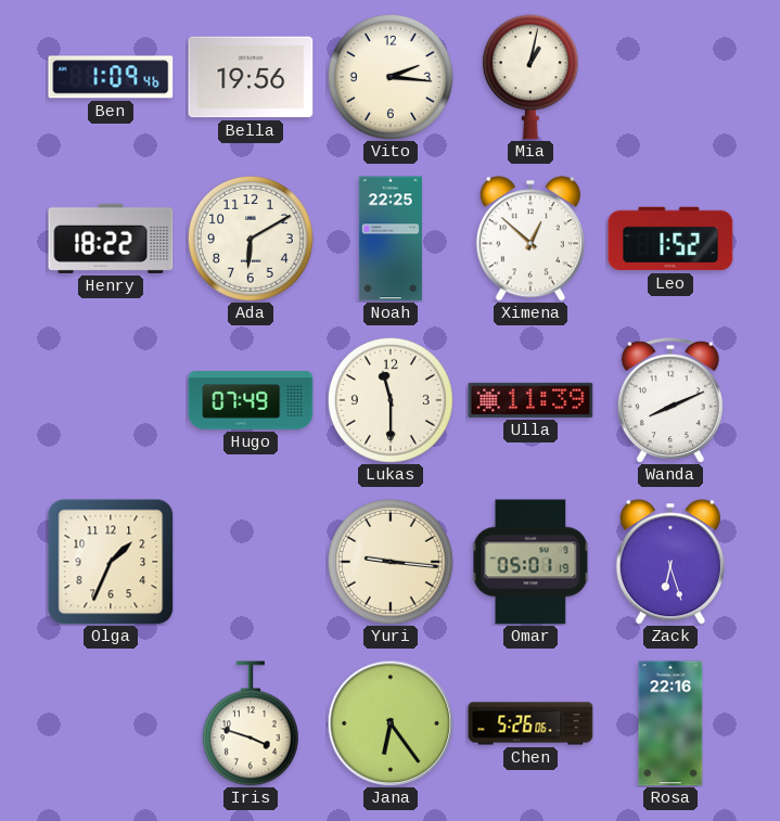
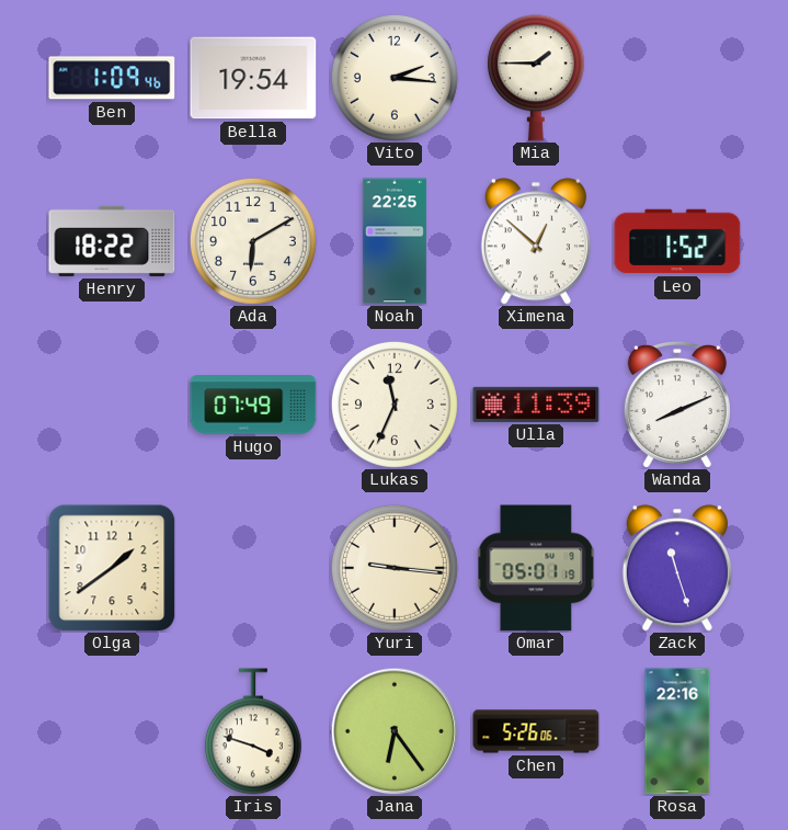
Bella: 19:56 -> 19:54
Mia: 1:02 -> 1:45
Lukas: 11:30 -> 11:34
Olga: 1:34 -> 1:39
Zack: 6:27 -> 11:27
